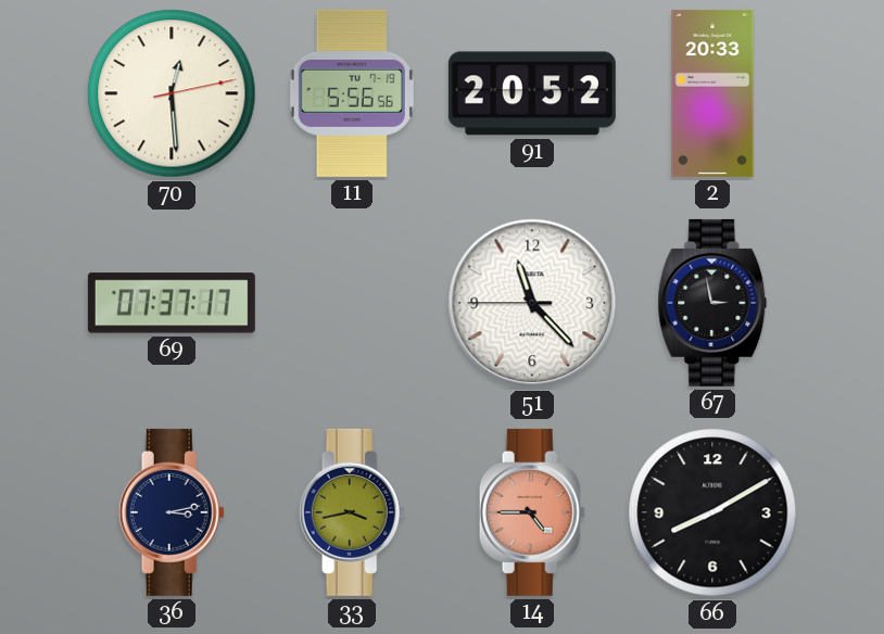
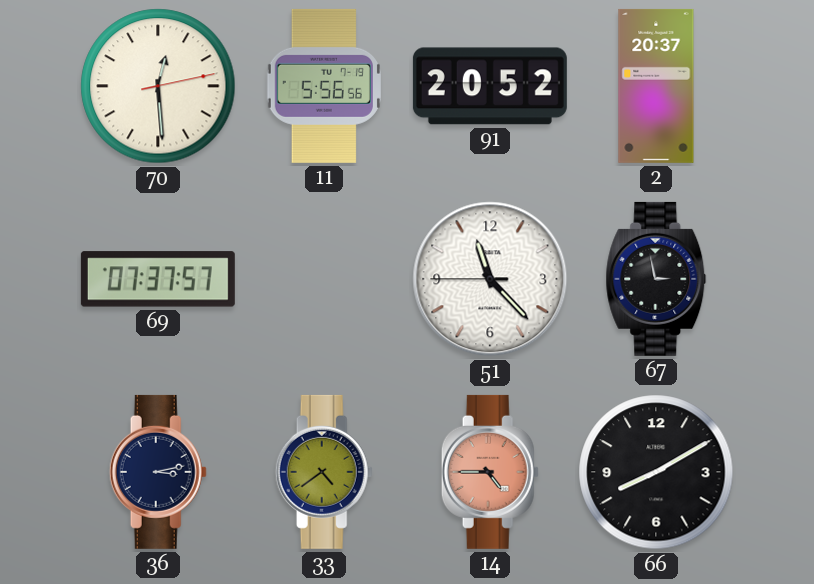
2: 20:33 -> 20:37
69: 07:37:17 -> 07:37:57
33: 3:43 -> 4:39
